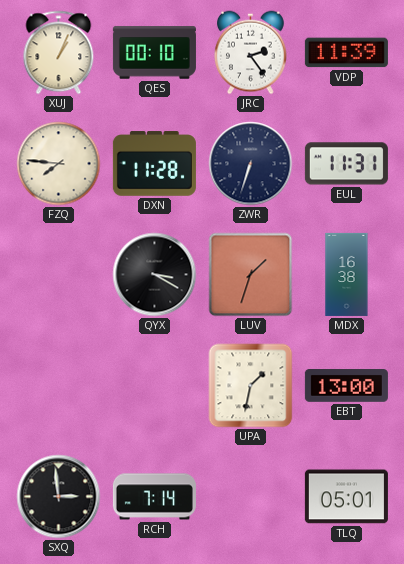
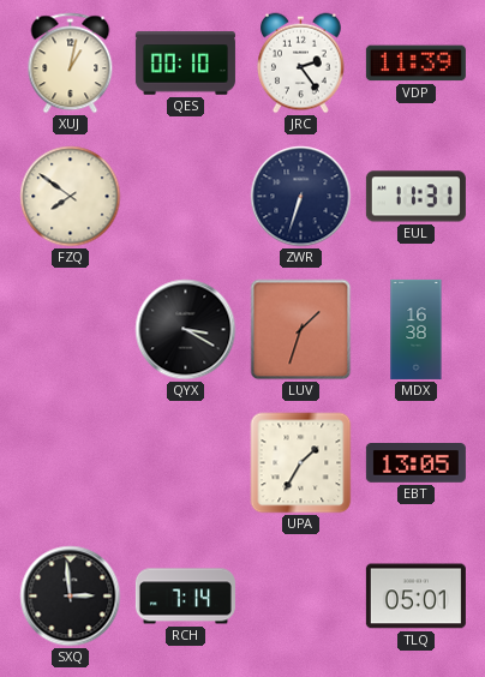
XUJ: 1:04 -> 1:02
FZQ: 7:46 -> 7:51
DXN: 11:28 -> none
UPA: 1:32 -> 1:35
EBT: 13:00 -> 13:05
